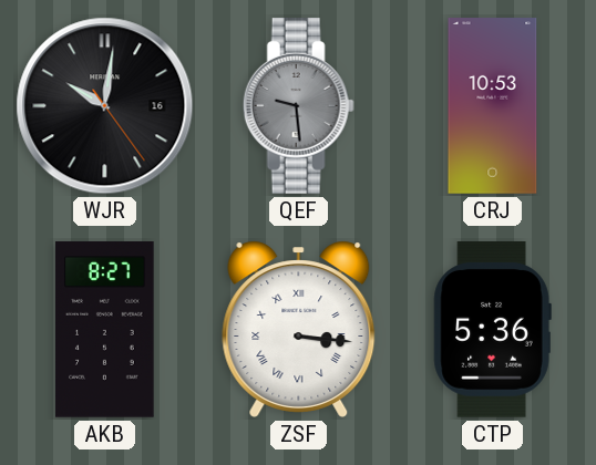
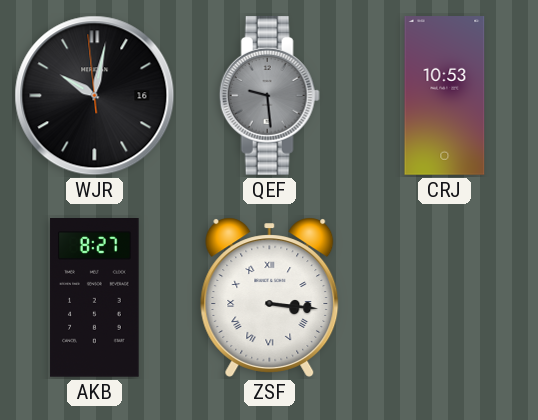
WJR: 10:01:24 -> 10:01:59
CTP: 5:36 -> none
